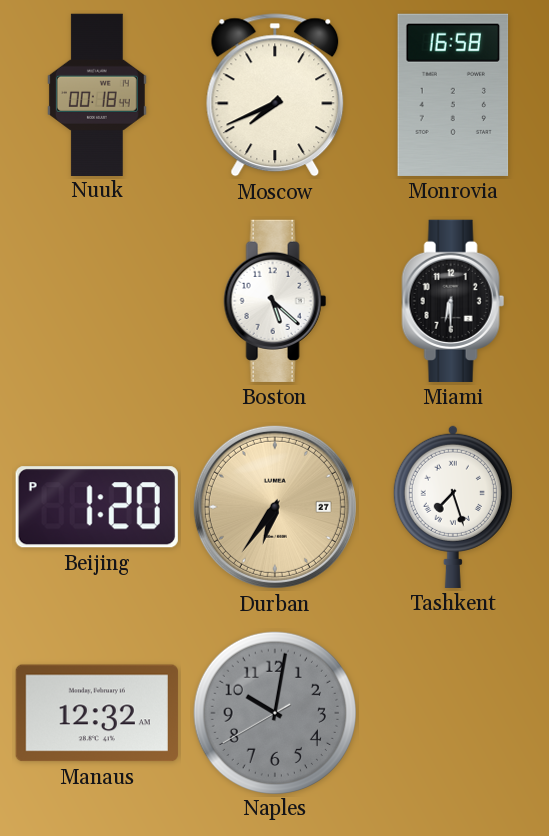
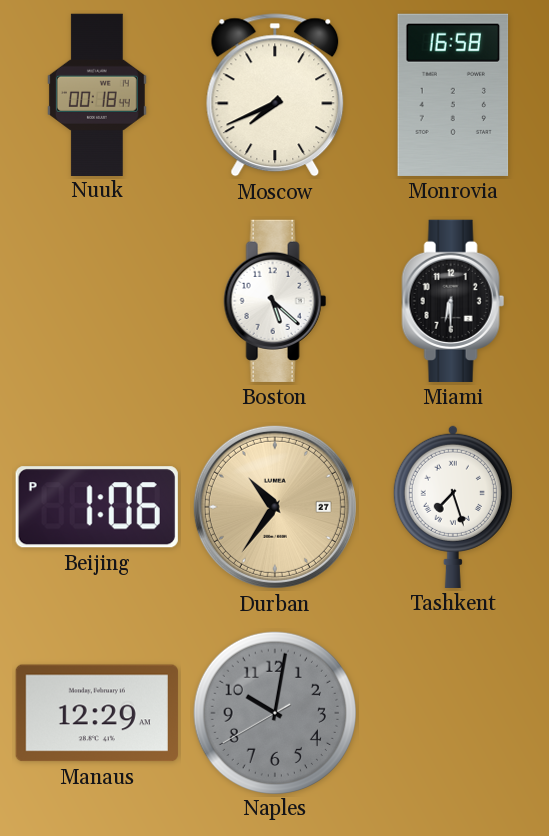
Beijing: 1:20 -> 1:06
Durban: 6:36 -> 10:36
Manaus: 12:32 -> 12:29
